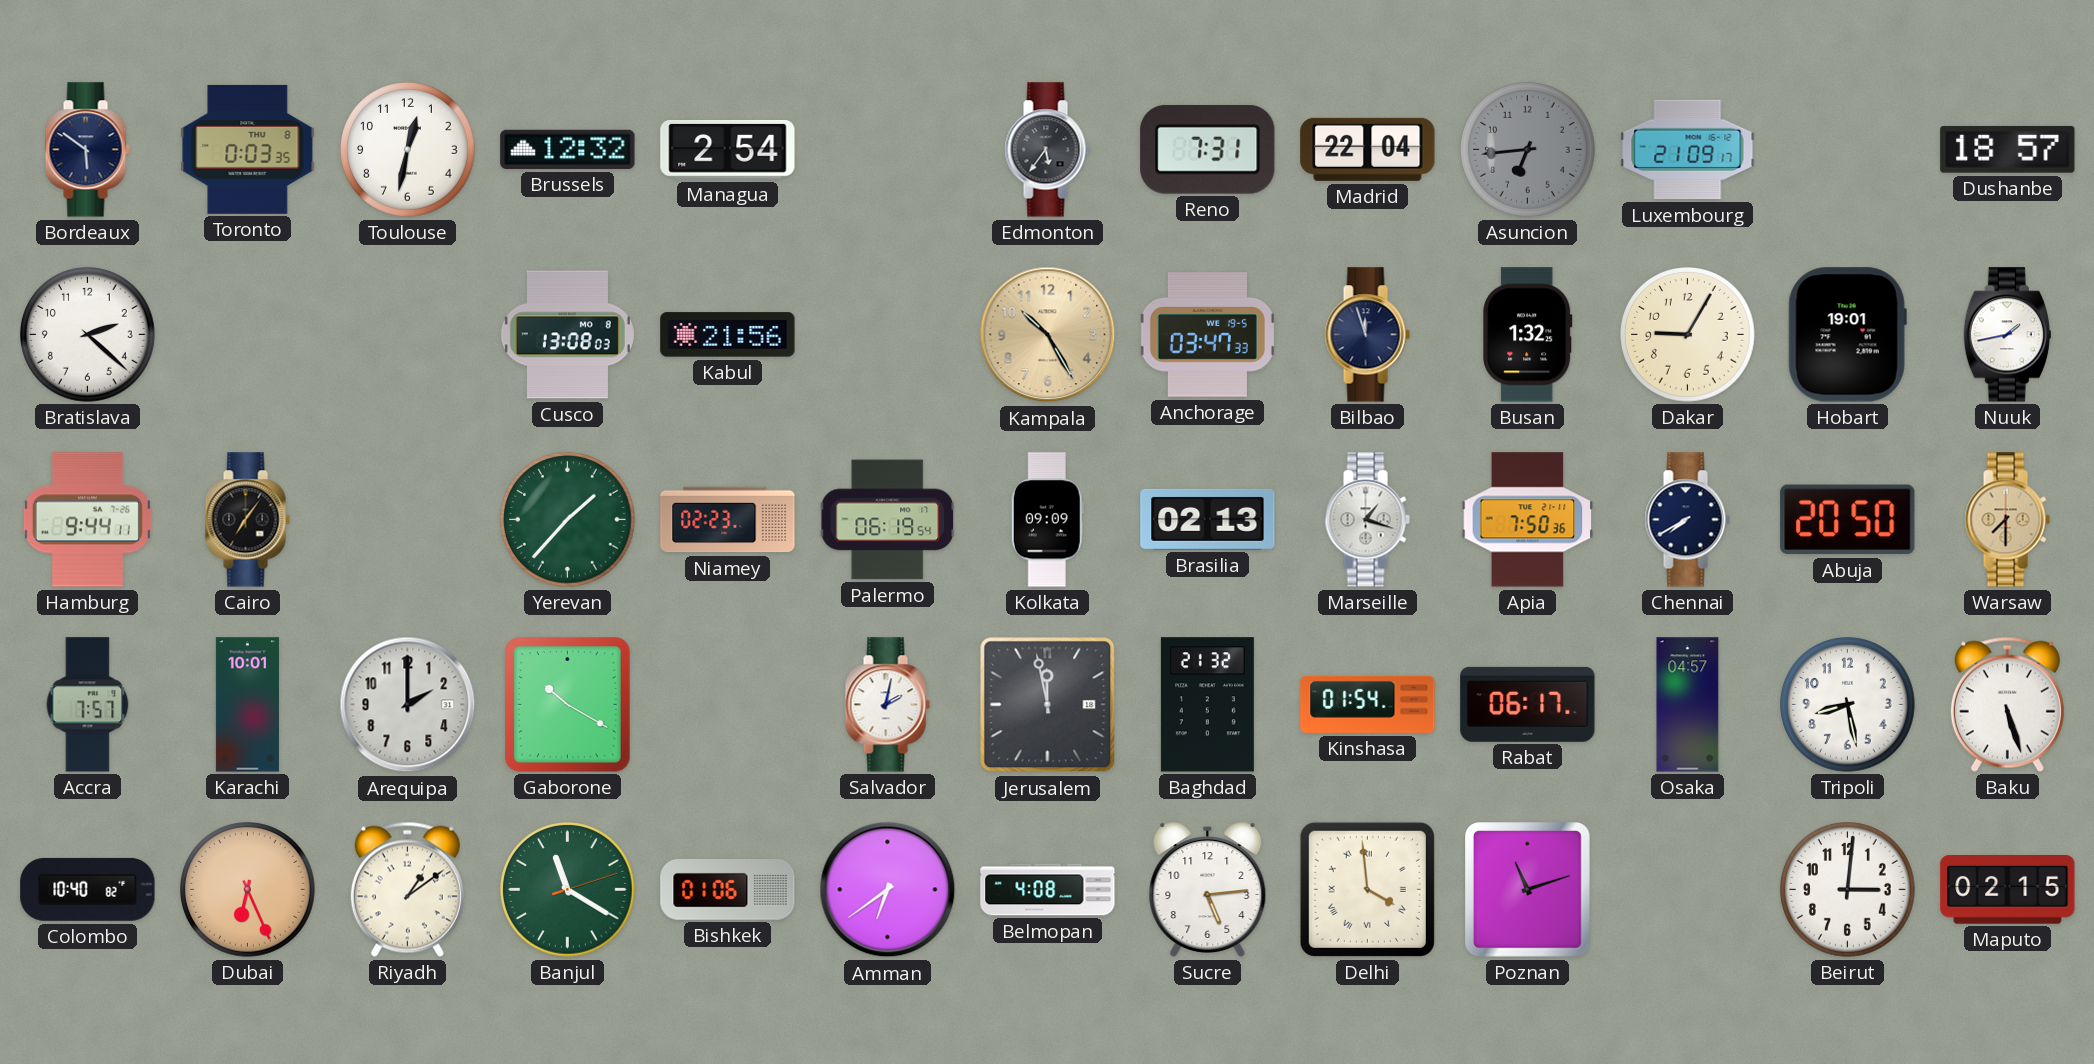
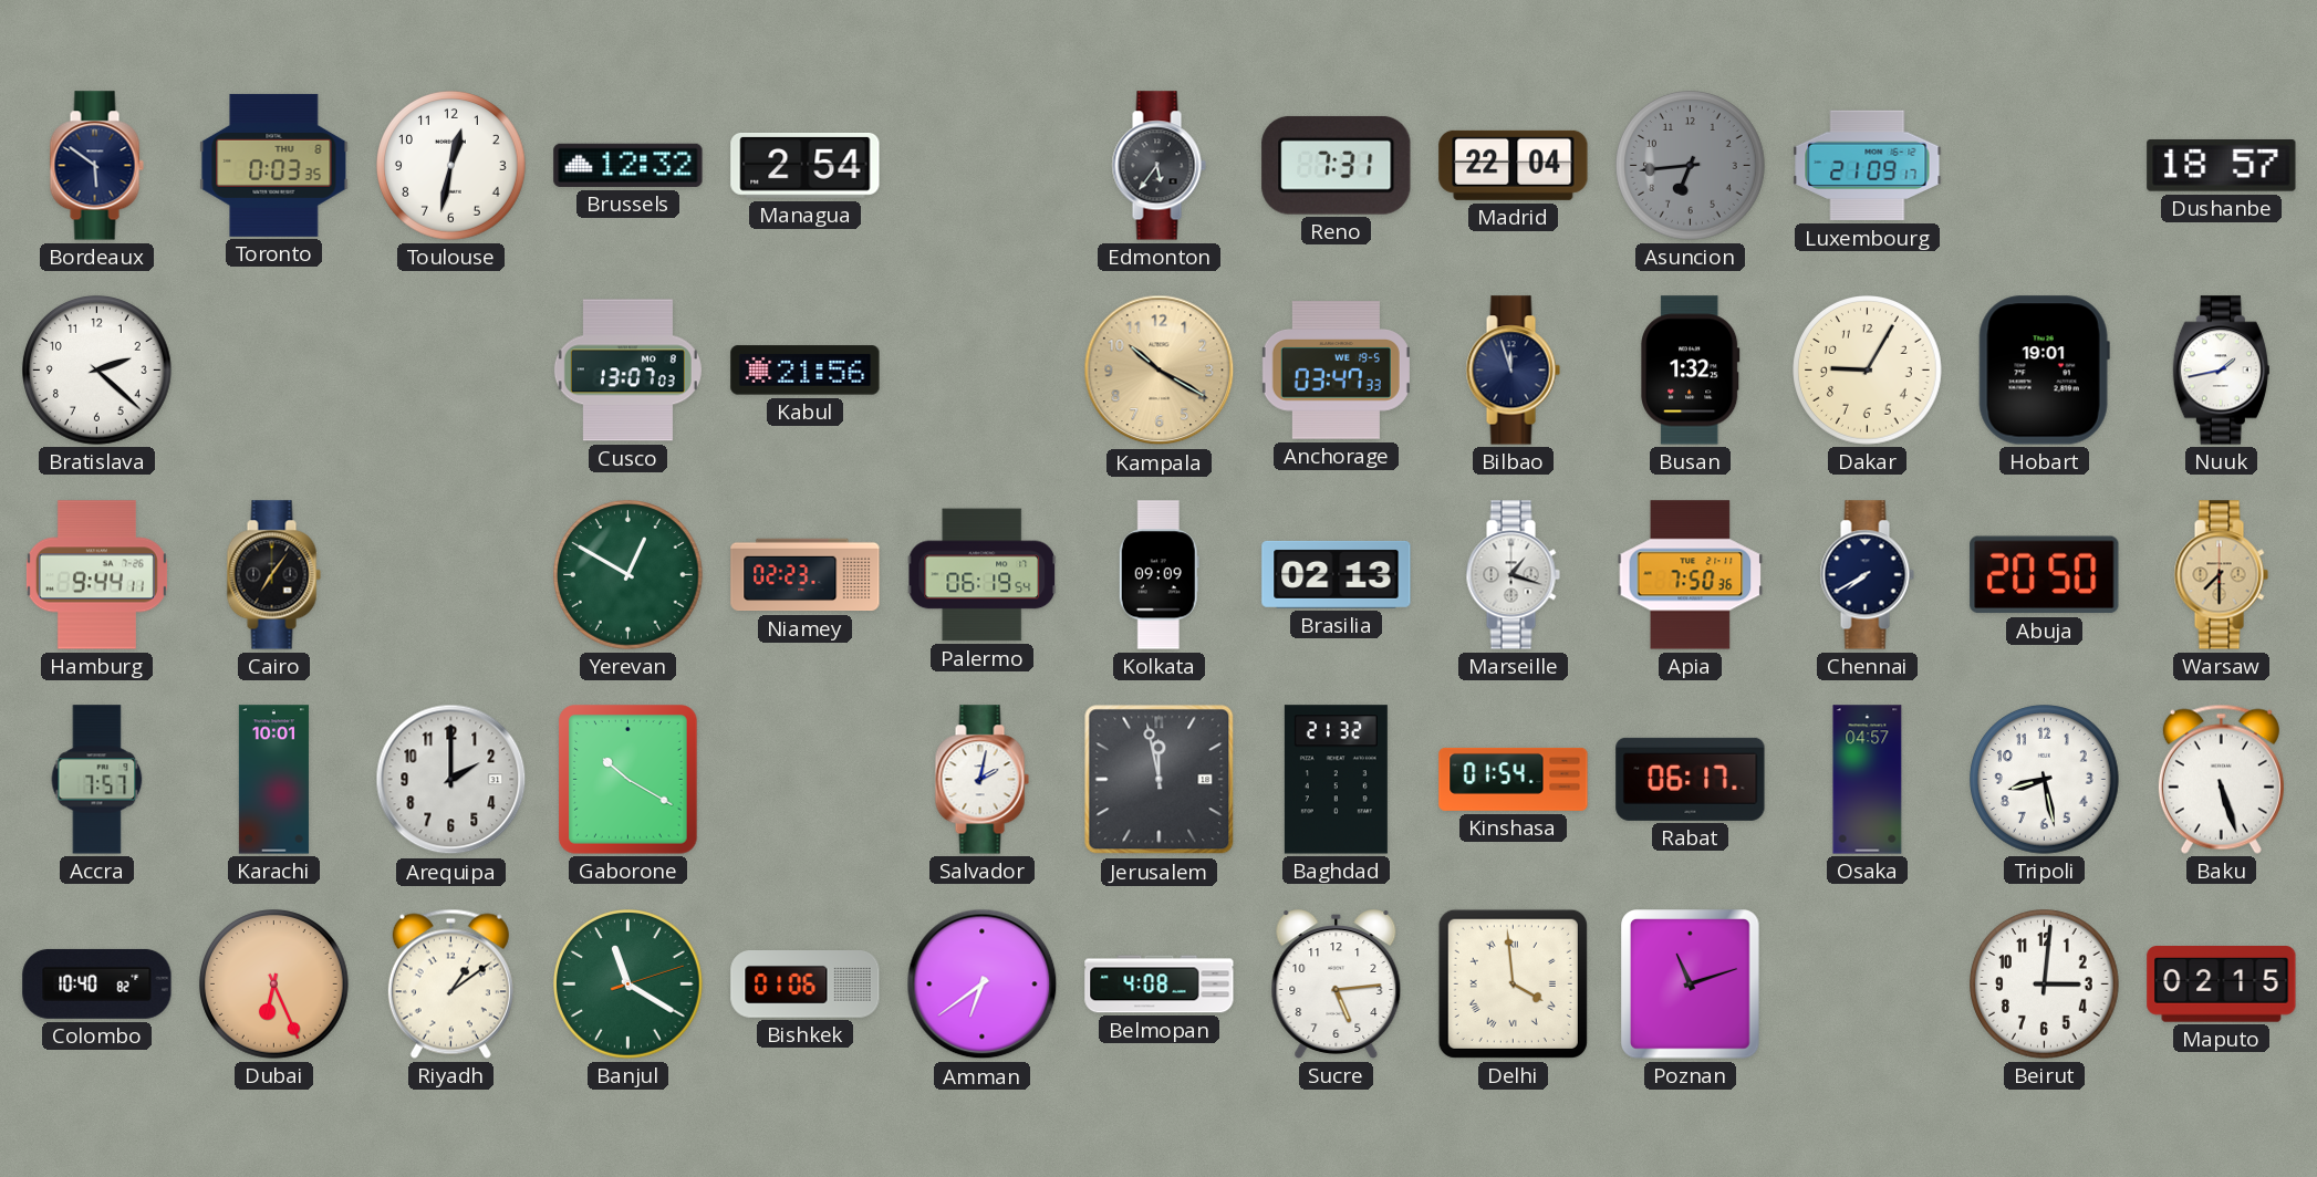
Cusco: 13:08 -> 13:07
Kampala: 10:25 -> 10:20
Yerevan: 1:37 -> 12:50
